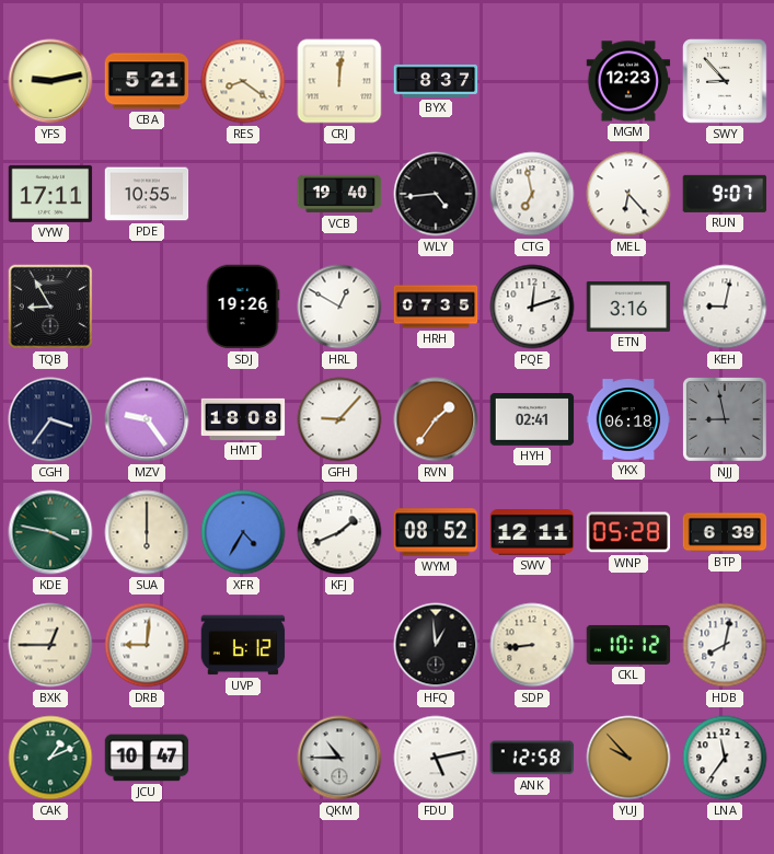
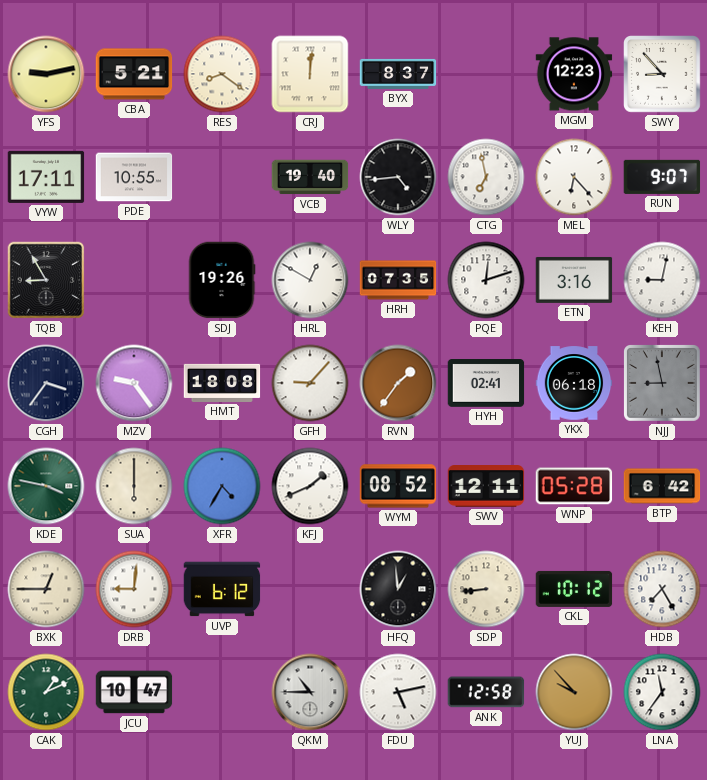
BTP: 6:39 -> 6:42
HDB: 8:02 -> 7:25
